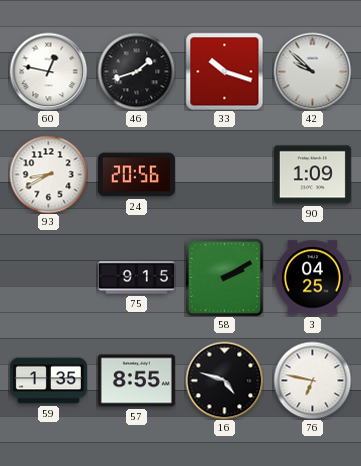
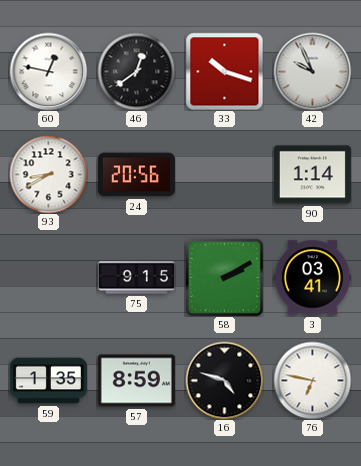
46: 1:42 -> 12:39
42: 9:52 -> 9:56
90: 1:09 -> 1:14
3: 04:25 -> 03:41
57: 8:55 -> 8:59
